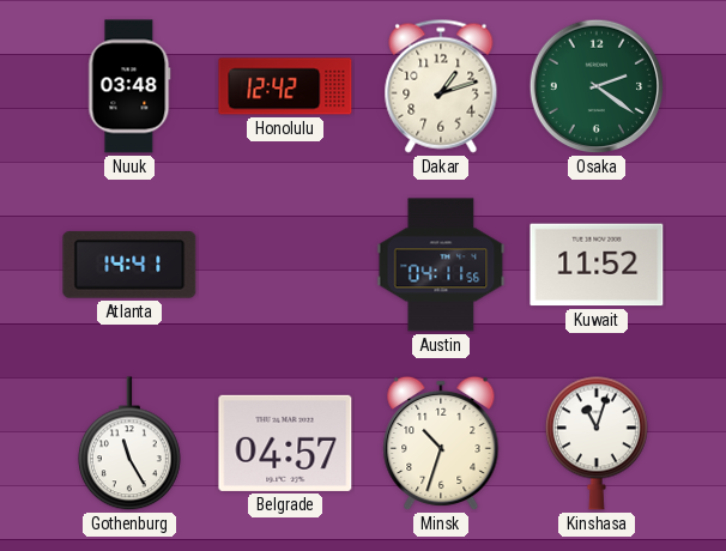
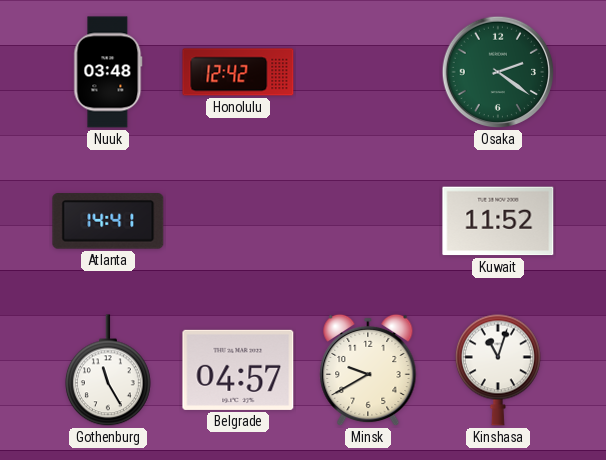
Dakar: 1:12 -> none
Austin: 04:11 -> none
Minsk: 10:33 -> 9:40
